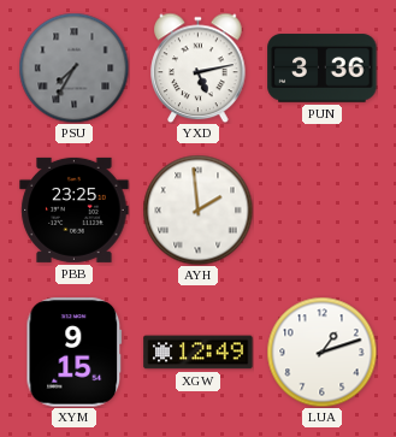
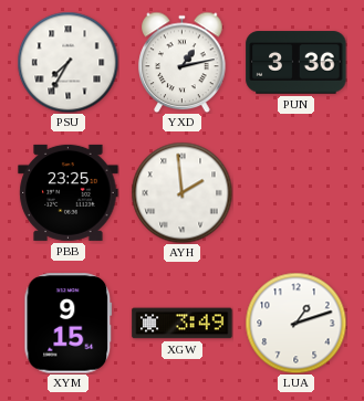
PSU dial: grey -> white
YXD: 5:13 -> 1:13
XGW: 12:49 -> 3:49
